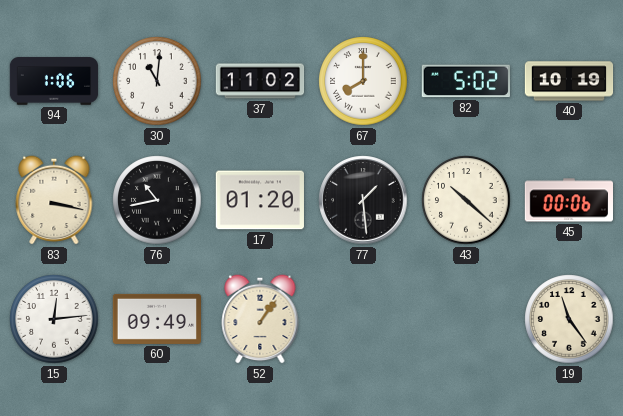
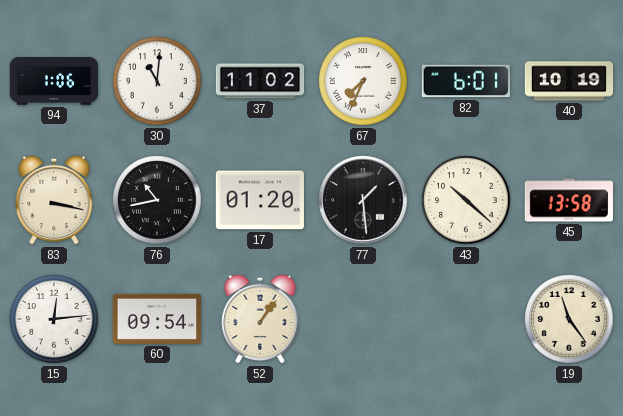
67: 8:00 -> 7:34
82: 5:02 -> 6:01
45: 00:06 -> 13:58
60: 09:49 -> 09:54
